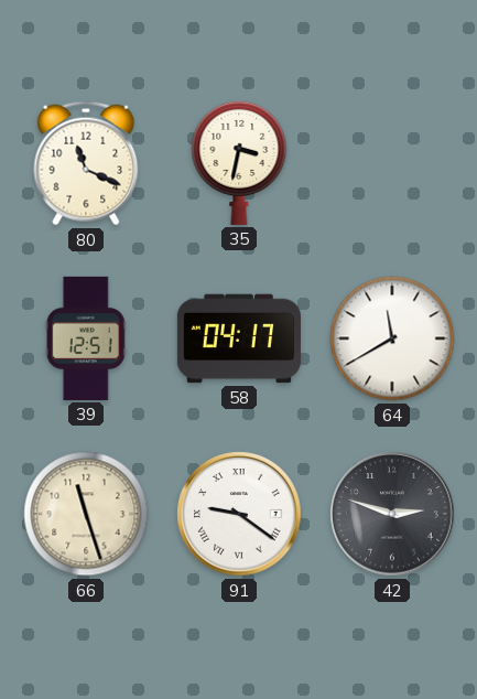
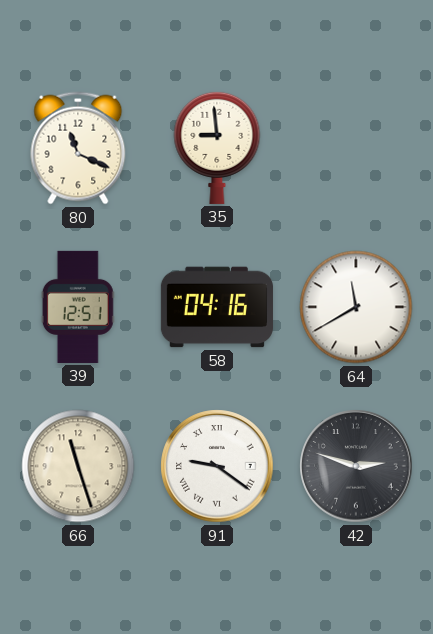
35: 3:32 -> 8:59
58: 04:17 -> 04:16
